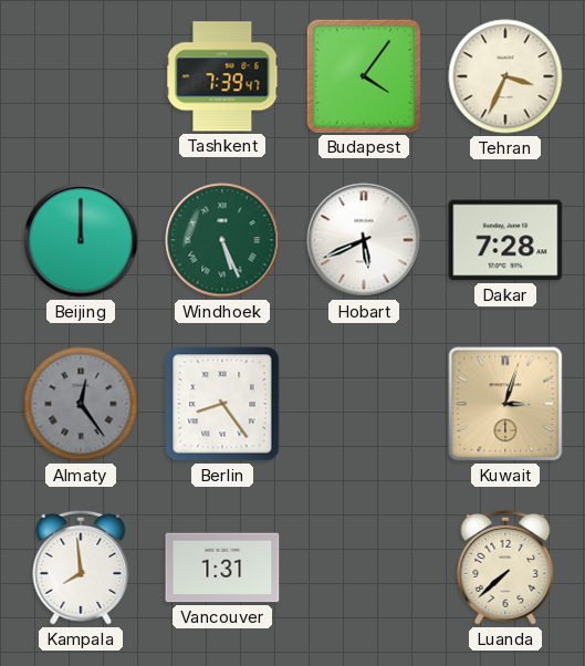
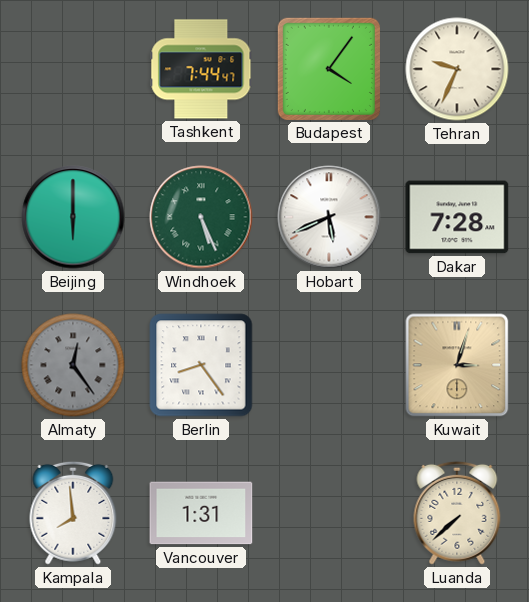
Tashkent: 7:39 -> 7:44
Tehran: 3:34 -> 9:34
Beijing: 12:00 -> 6:00
